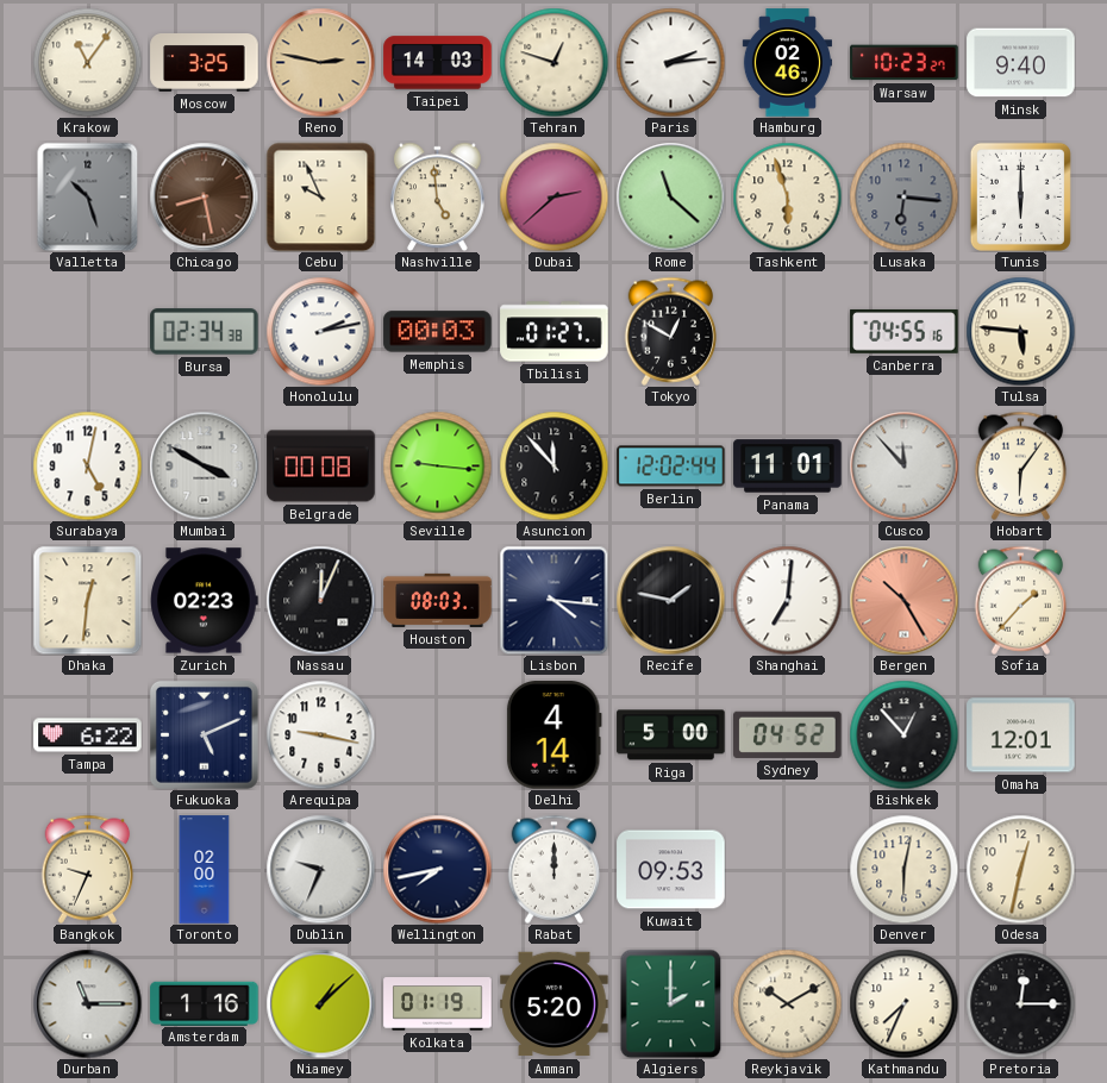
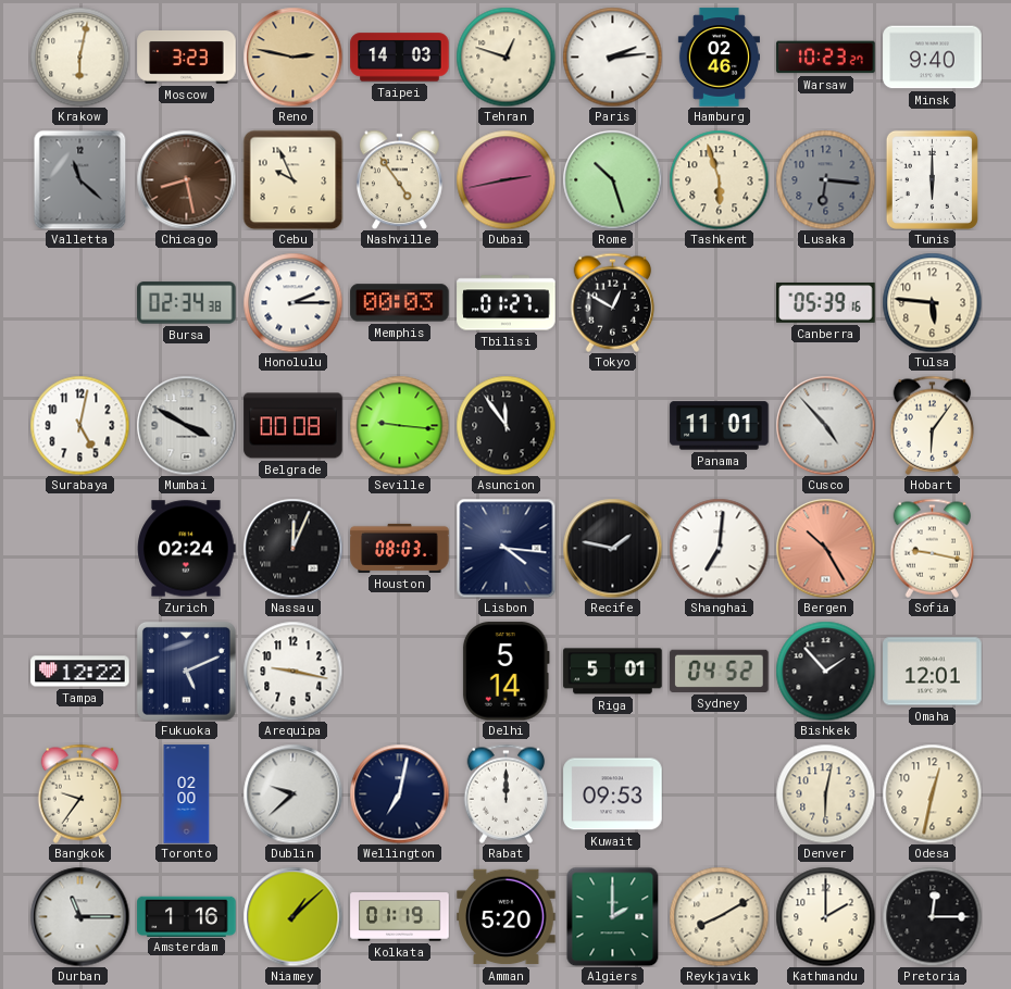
Krakow: 11:06 -> 6:02
Moscow: 3:25 -> 3:23
Valletta: 10:27 -> 11:22
Nashville: 4:59 -> 4:54
Dubai: 2:38 -> 2:43
Rome: 11:22 -> 10:27
Honolulu: 2:13 -> 2:15
Canberra: 04:55 -> 05:39
Asuncion: 11:53 -> 11:54
Berlin: 12:02 -> none
Cusco: 11:53 -> 4:53
Dhaka: 12:31 -> none
Zurich: 02:23 -> 02:24
Sofia: 1:37 -> 9:17
Tampa: 6:22 -> 12:22
Delhi: 4:14 -> 5:14
Riga: 5:00 -> 5:01
Bishkek: 12:53 -> 1:53
Bangkok: 9:34 -> 9:36
Dublin: 9:34 -> 9:38
Wellington: 7:43 -> 7:02
Reykjavik: 10:10 -> 8:10
Kathmandu: 7:34 -> 2:00
